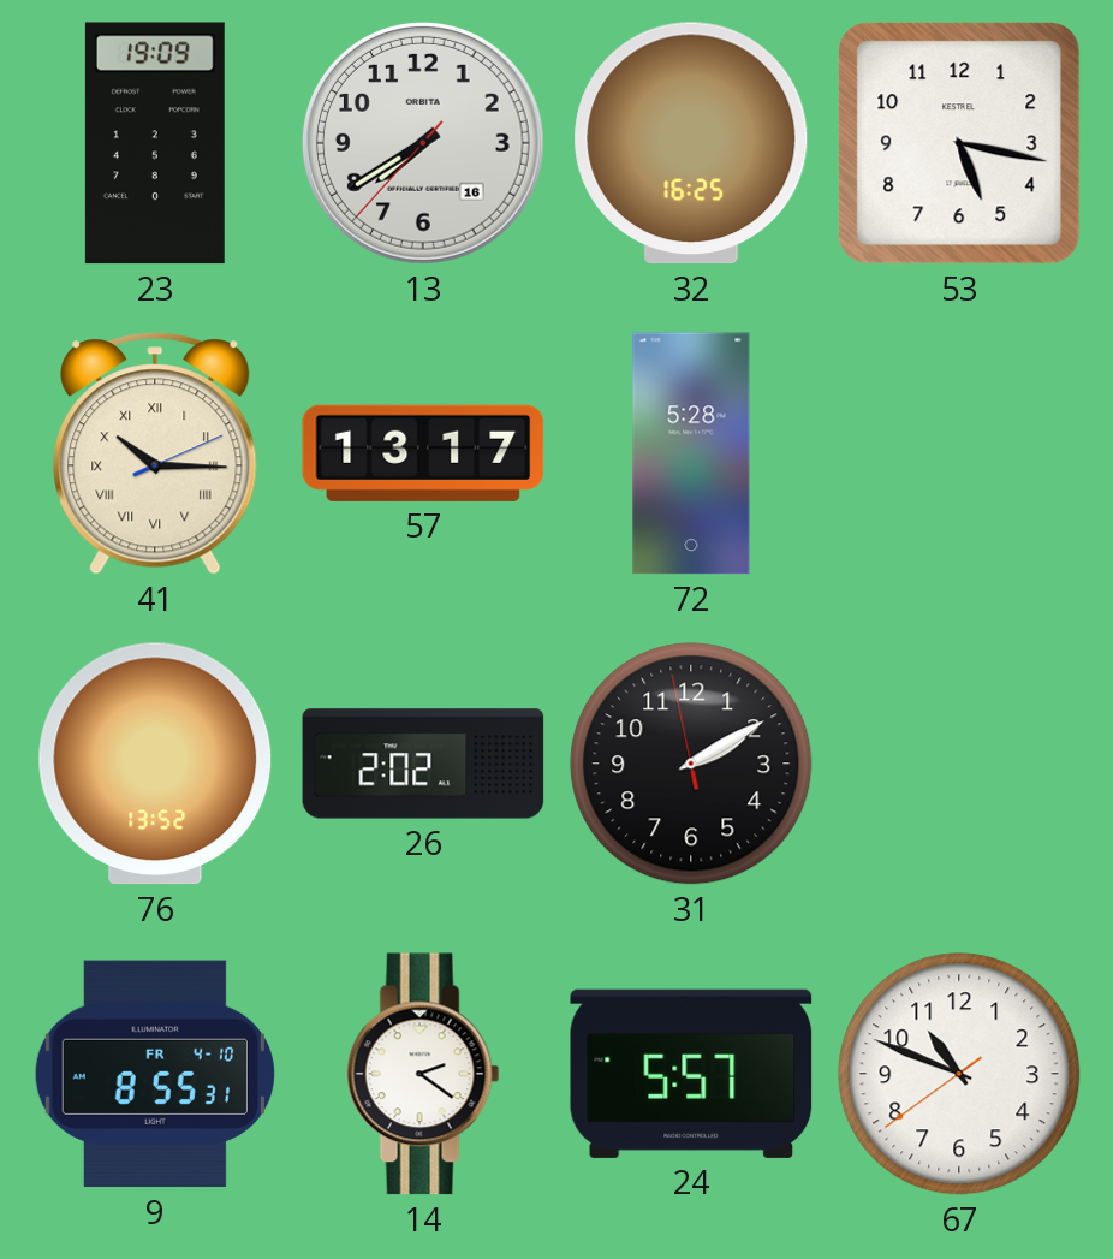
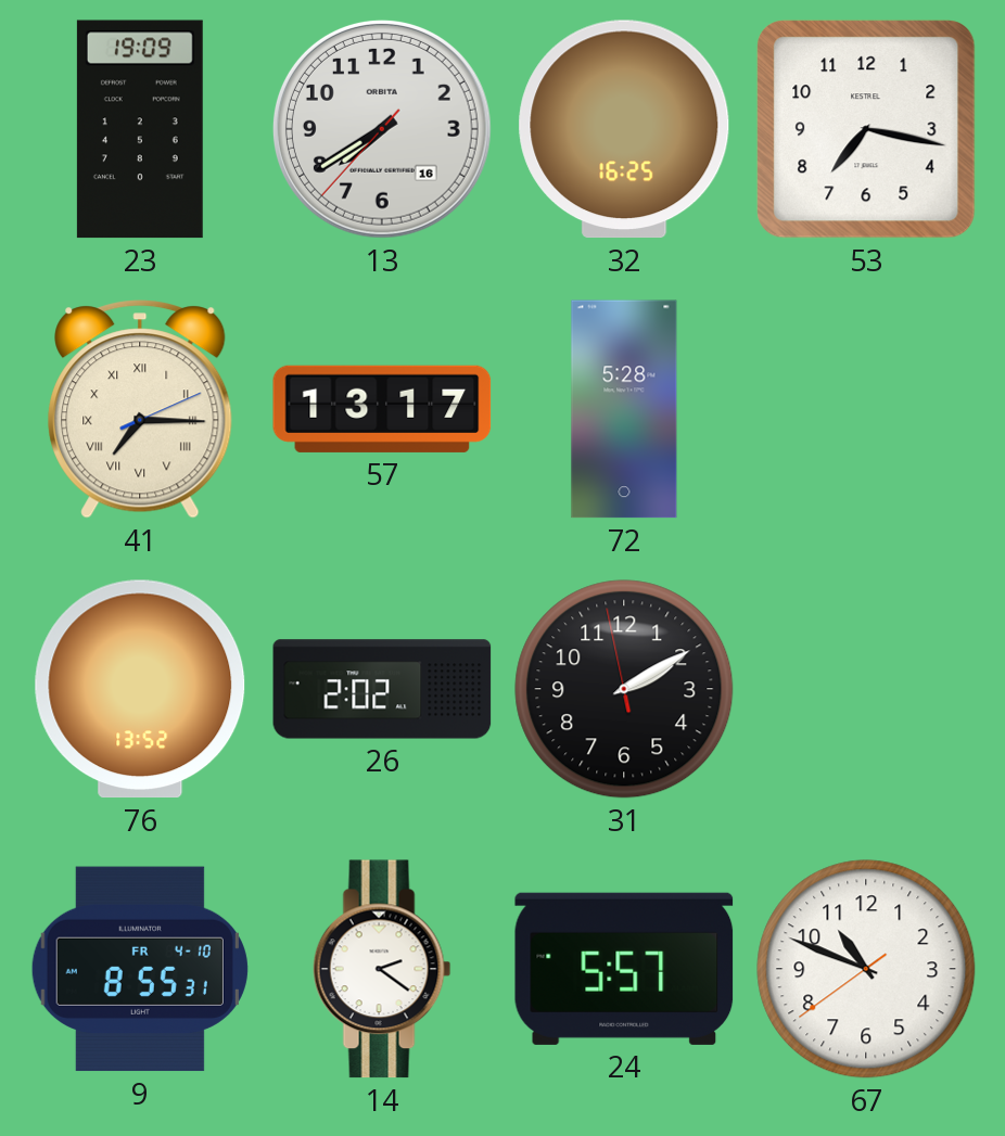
53: 5:17 -> 7:17
41: 10:15 -> 7:15
